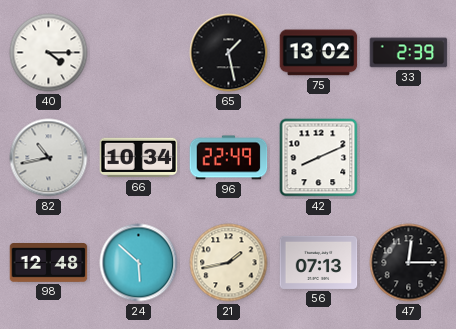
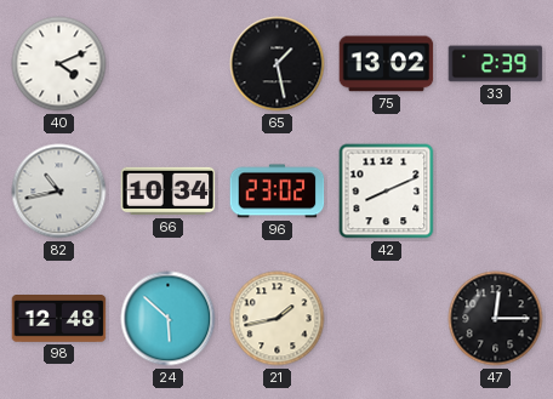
40: 4:15 -> 4:11
96: 22:49 -> 23:02
56: 07:13 -> none
